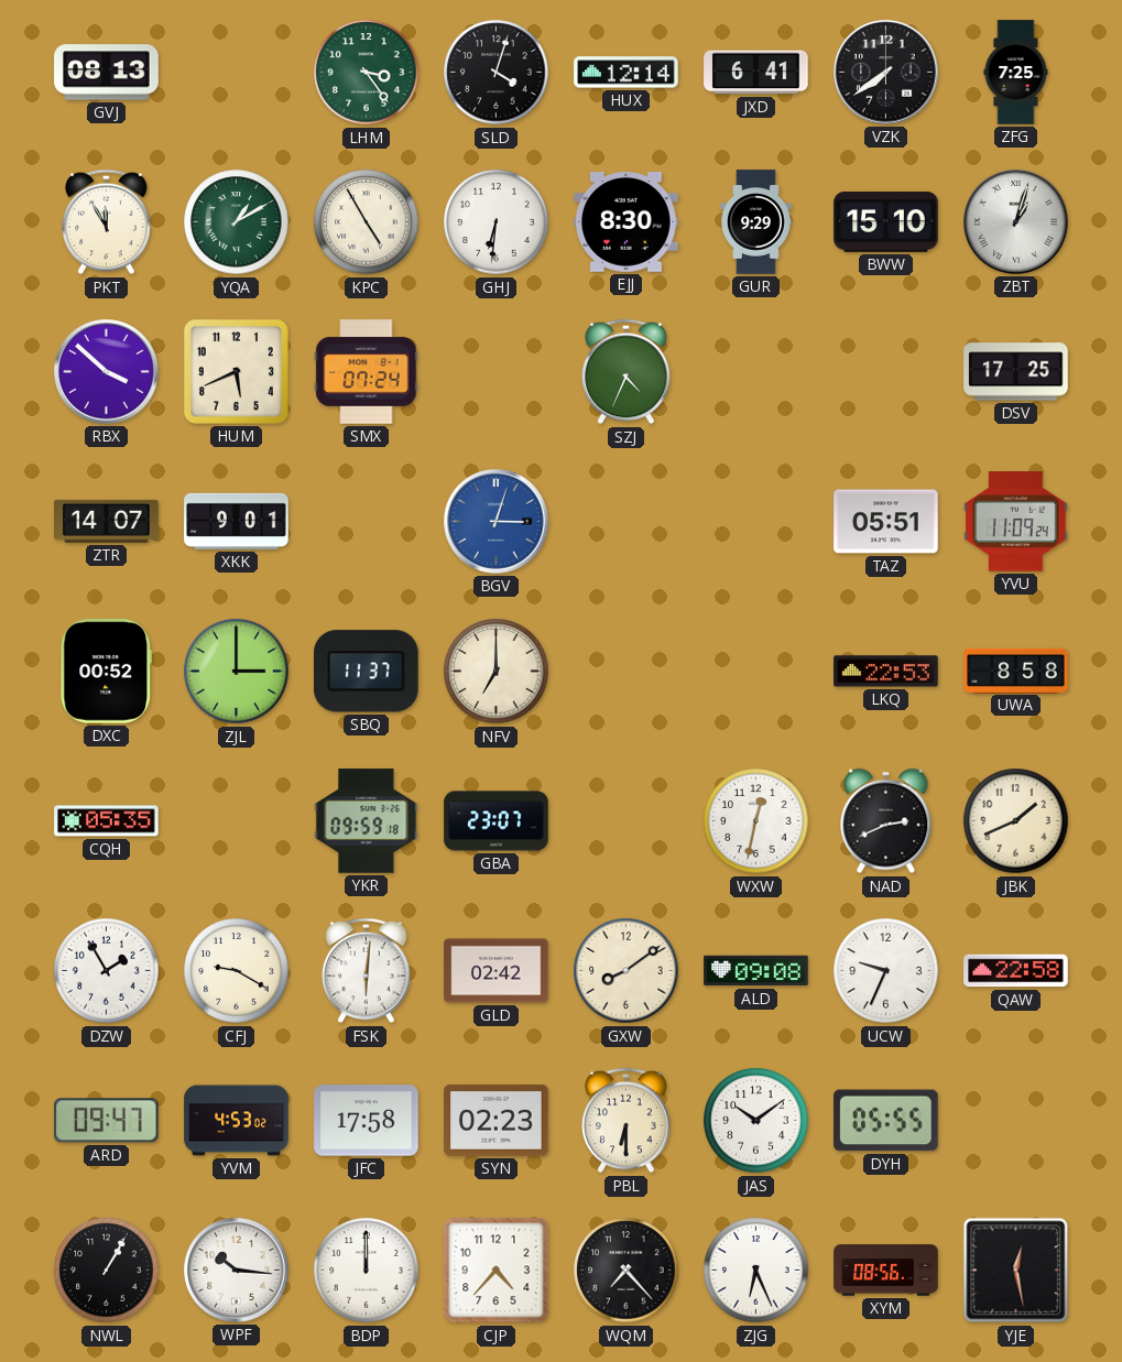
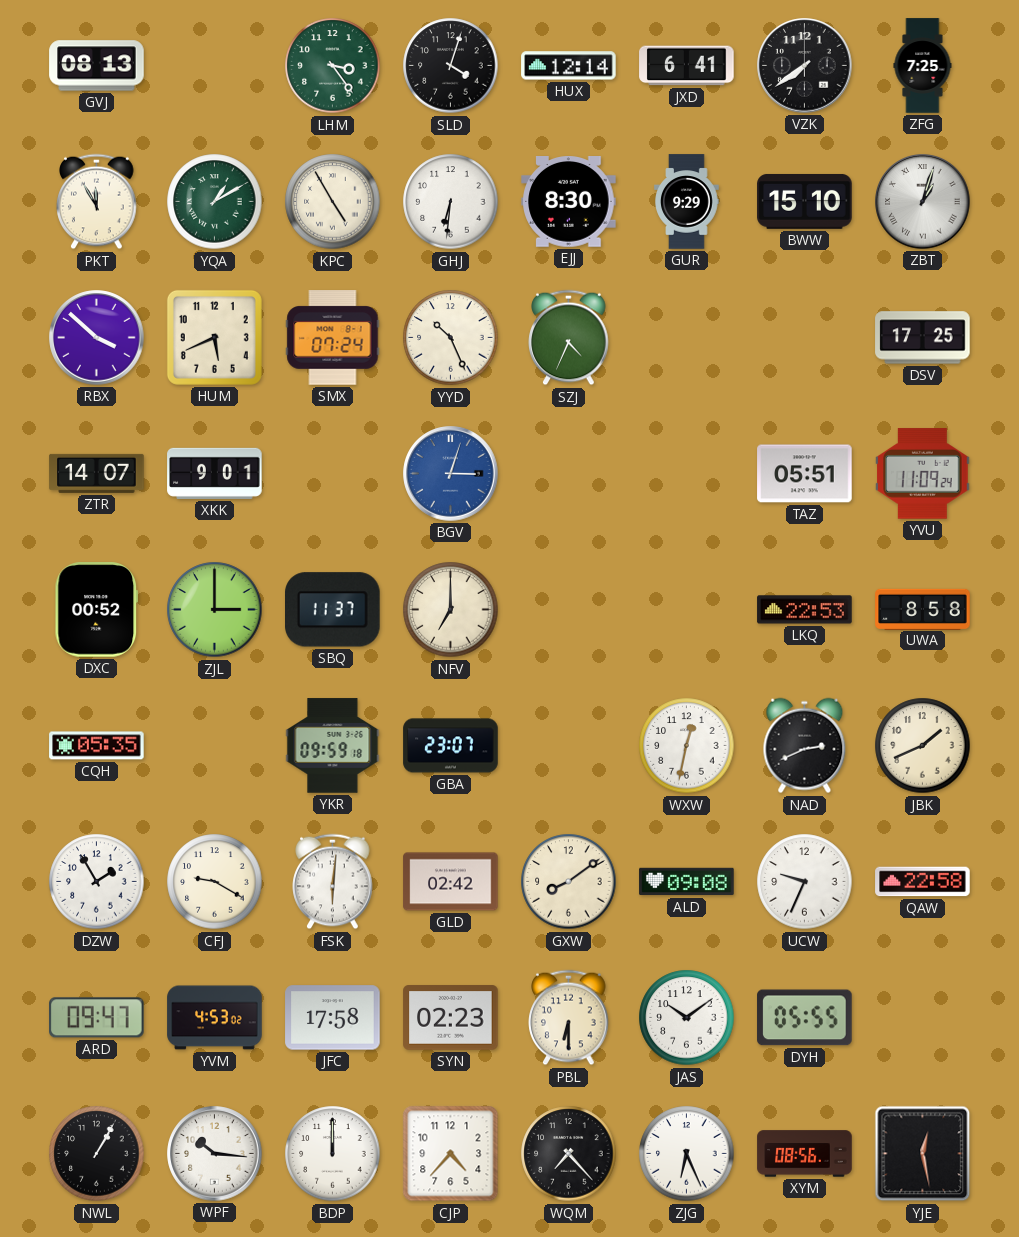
YYD: none -> 10:26
